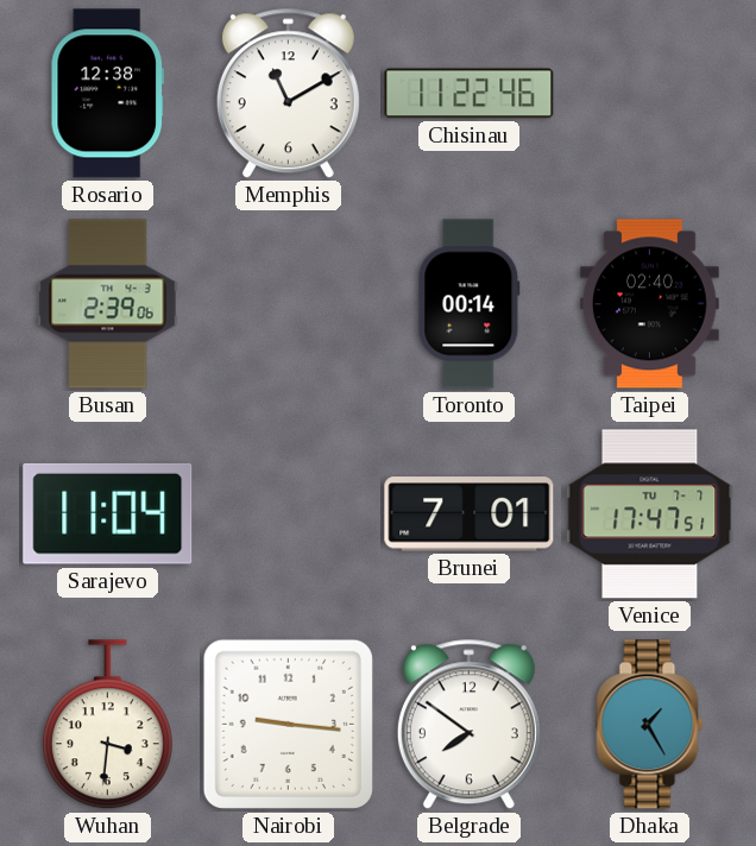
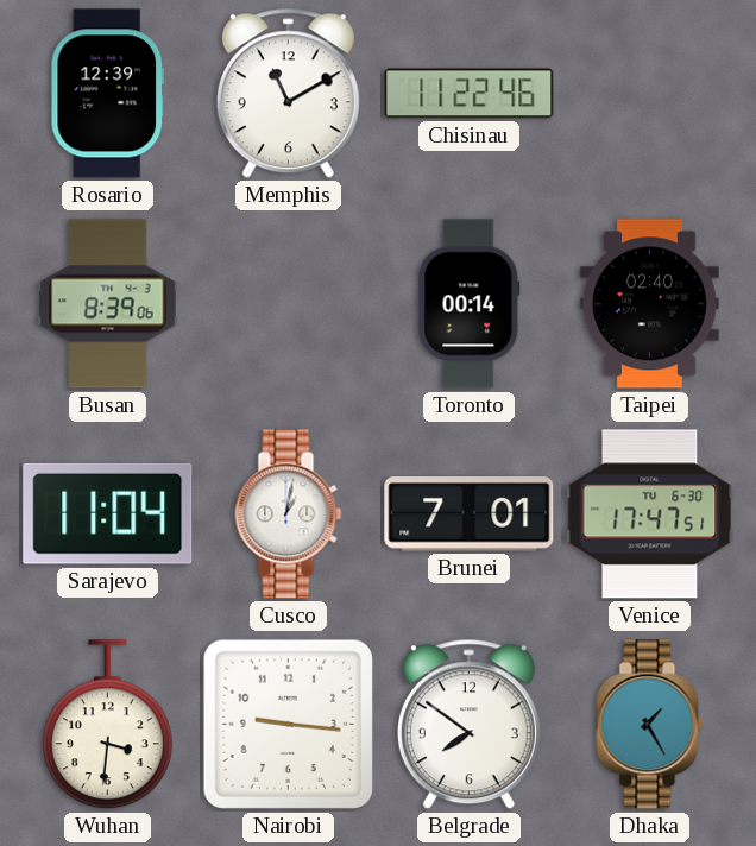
Rosario: 12:38 -> 12:39
Busan: 2:39 -> 8:39
Cusco: none -> 1:02
Venice date: TU 7-7 -> TU 6-30
